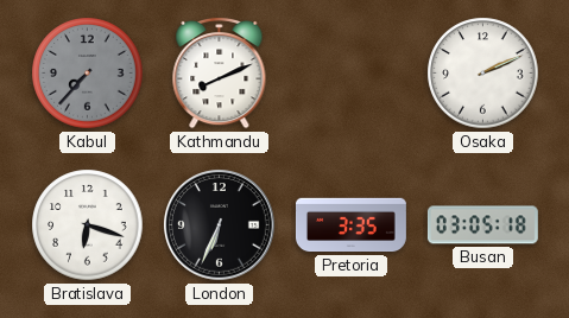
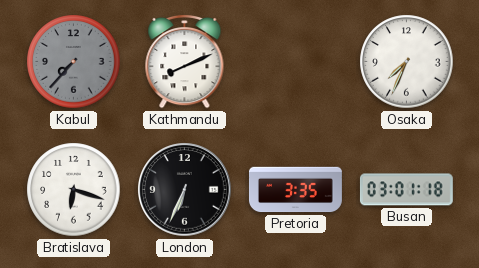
Osaka: 2:11 -> 7:34
Busan: 03:05 -> 03:01
